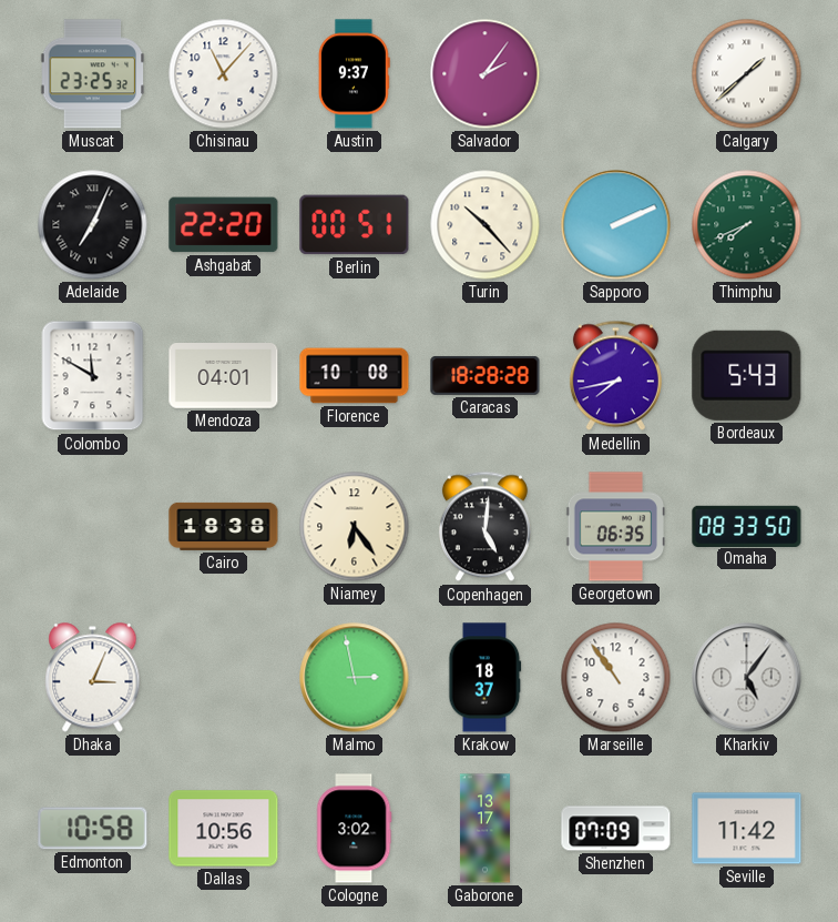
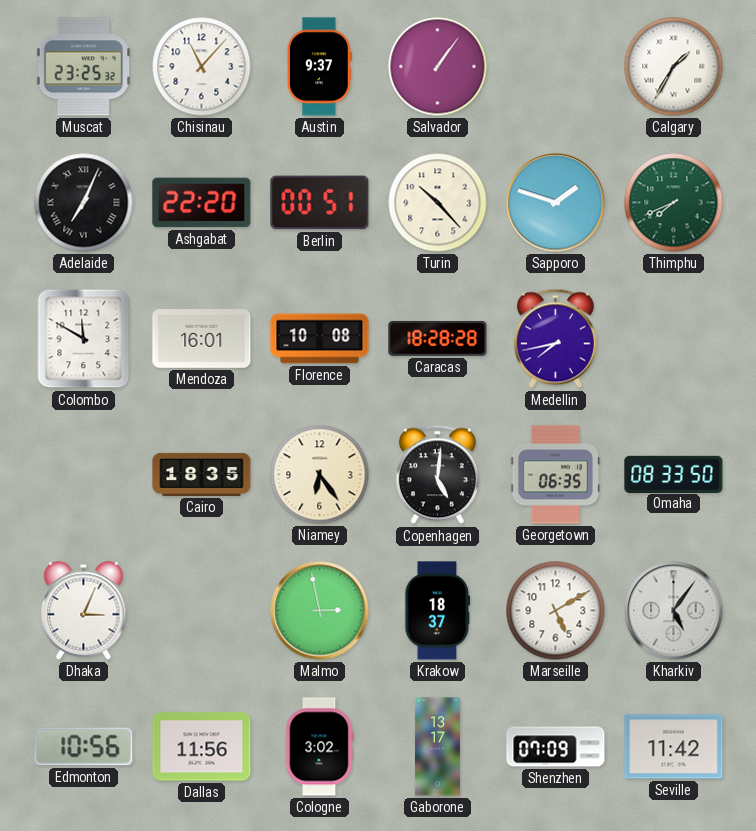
Salvador: 2:06 -> 1:06
Calgary: 1:38 -> 1:35
Sapporo: 2:11 -> 1:48
Mendoza: 04:01 -> 16:01
Bordeaux: 5:43 -> none
Cairo: 18:38 -> 18:35
Marseille: 10:54 -> 5:10
Edmonton: 10:58 -> 10:56
Dallas: 10:56 -> 11:56
